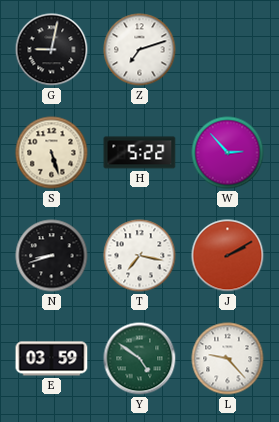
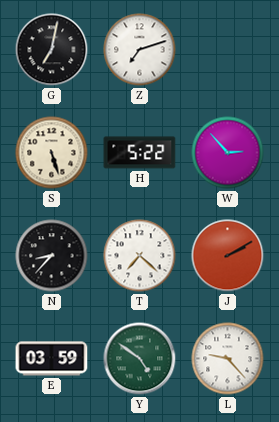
G: 9:02 -> 7:02
N: 8:42 -> 8:37
T: 7:17 -> 7:22
